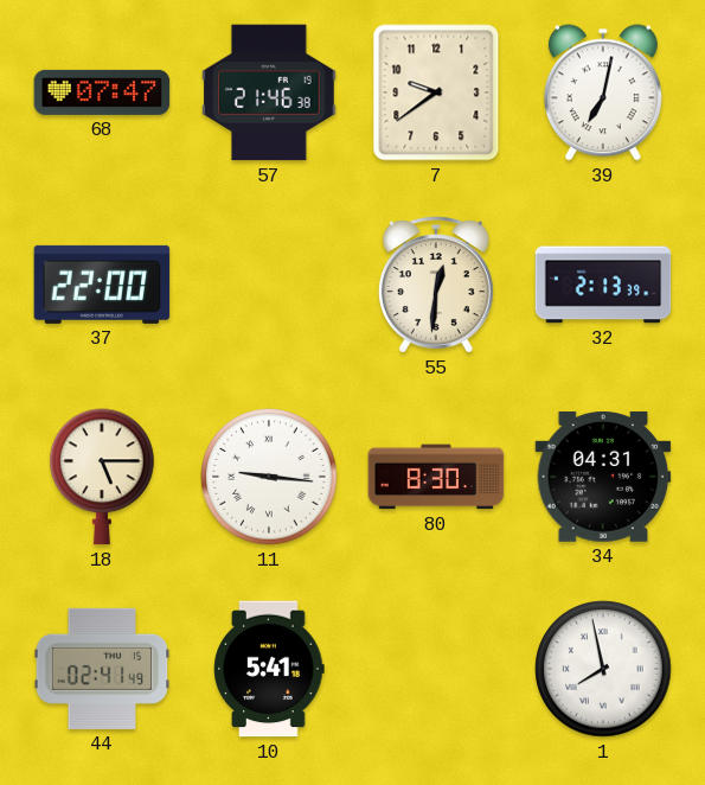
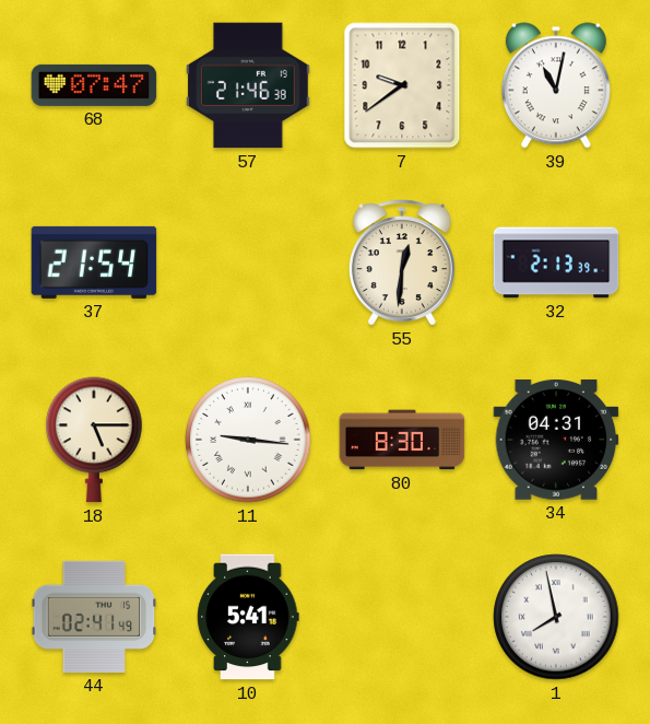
39: 7:02 -> 11:02
37: 22:00 -> 21:54
